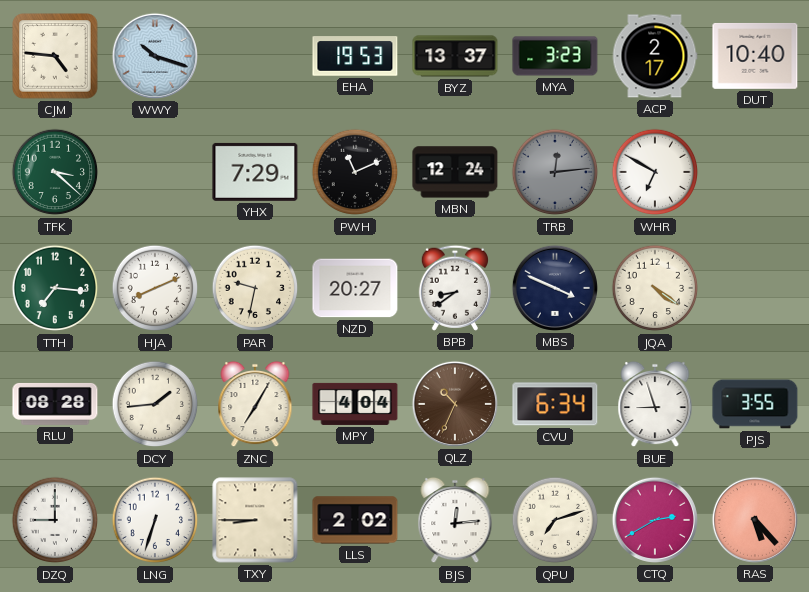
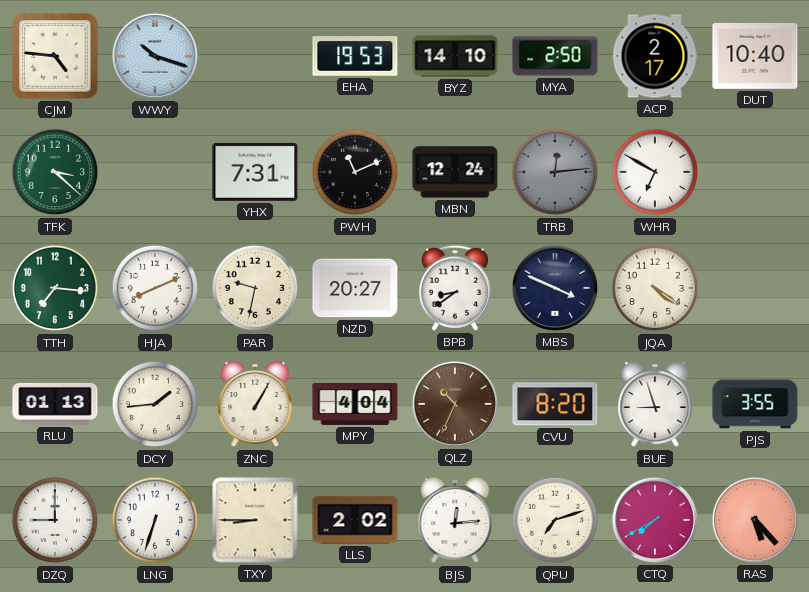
BYZ: 13:37 -> 14:10
MYA: 3:23 -> 2:50
YHX: 7:29 -> 7:31
RLU: 08:28 -> 01:13
ZNC: 7:05 -> 1:05
CVU: 6:34 -> 8:20
CTQ: 2:40 -> 7:40
